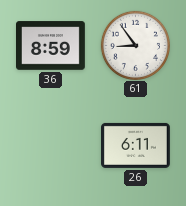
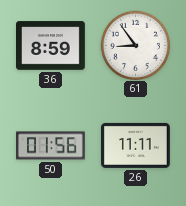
50: none -> 01:56
26: 6:11 -> 11:11
